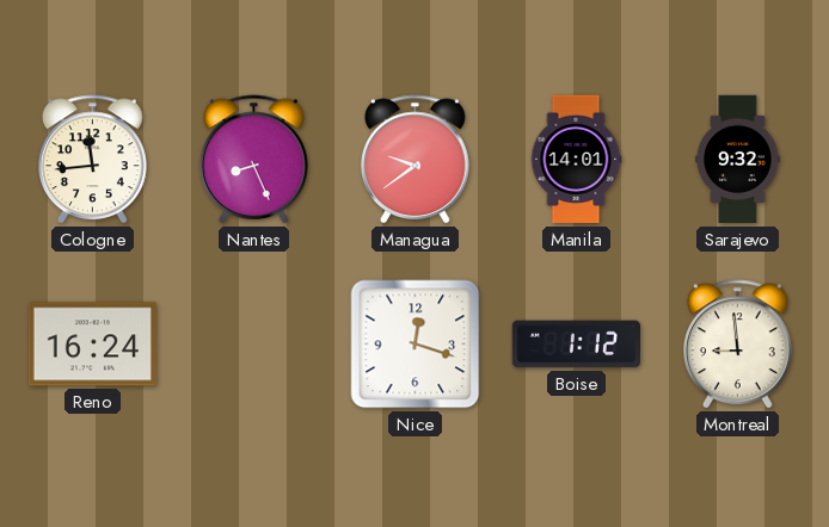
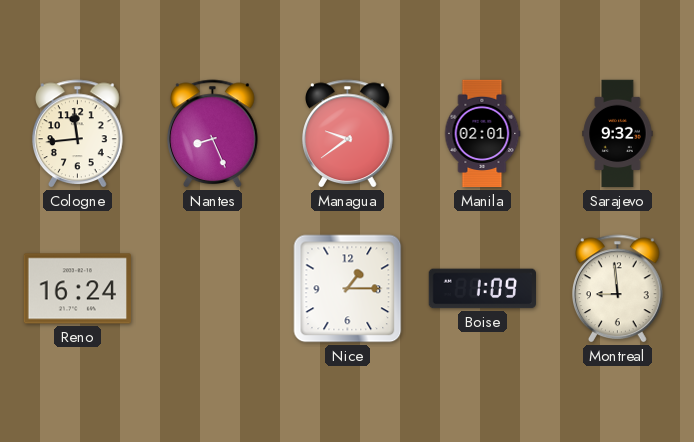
Manila: 14:01 -> 02:01
Nice: 12:18 -> 1:15
Boise: 1:12 -> 1:09
